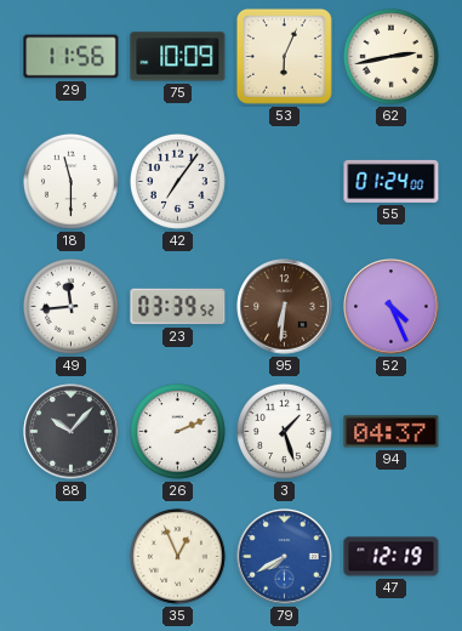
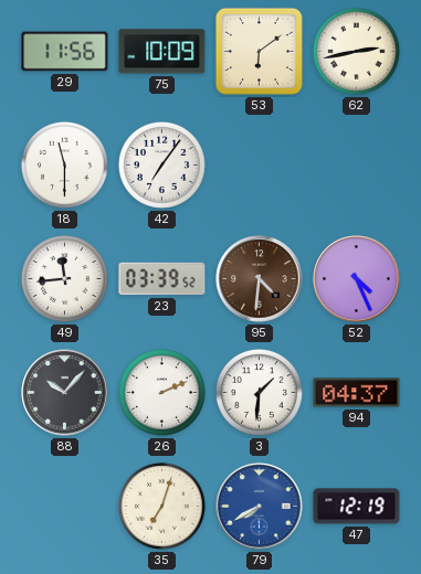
53: 6:04 -> 6:09
55: 01:24 -> none
95: 6:31 -> 4:31
3: 1:27 -> 1:31
35: 12:56 -> 7:03
